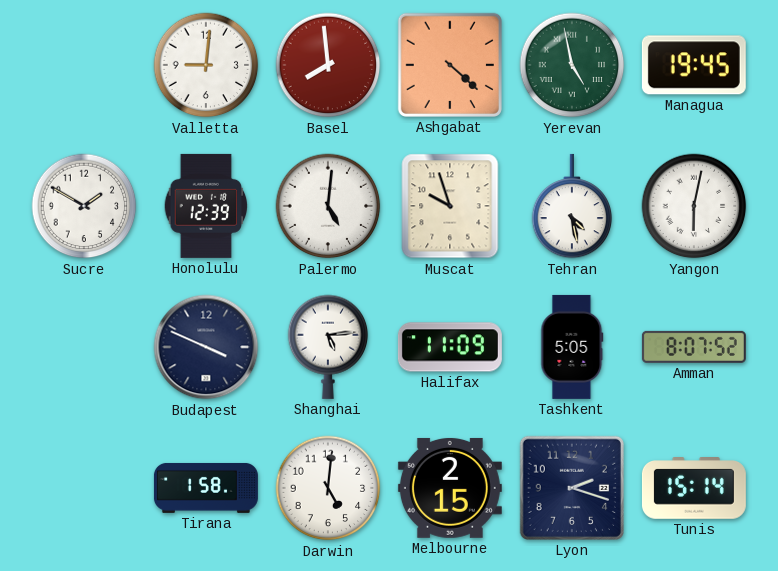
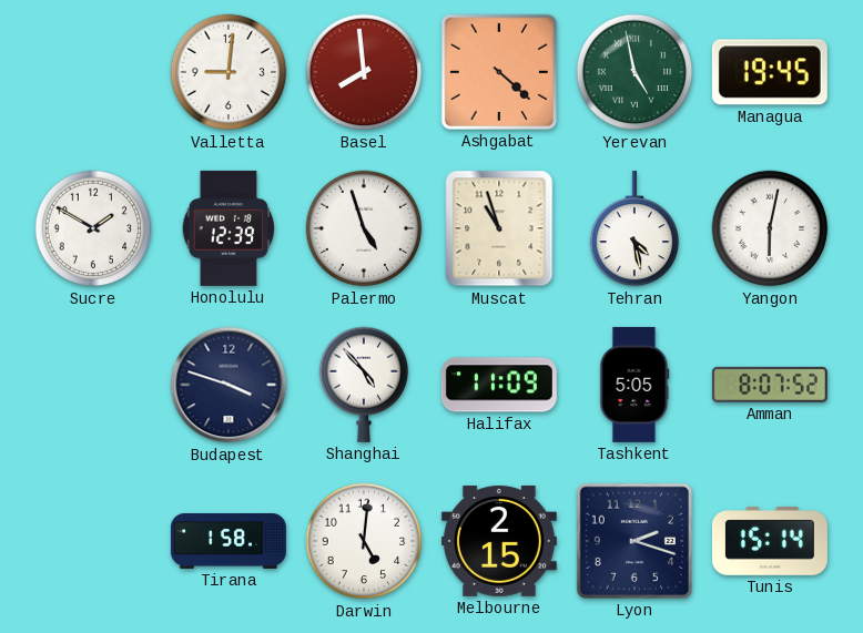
Palermo: 5:01 -> 4:57
Muscat: 9:57 -> 10:57
Budapest: 3:49 -> 3:48
Shanghai: 5:14 -> 4:53
